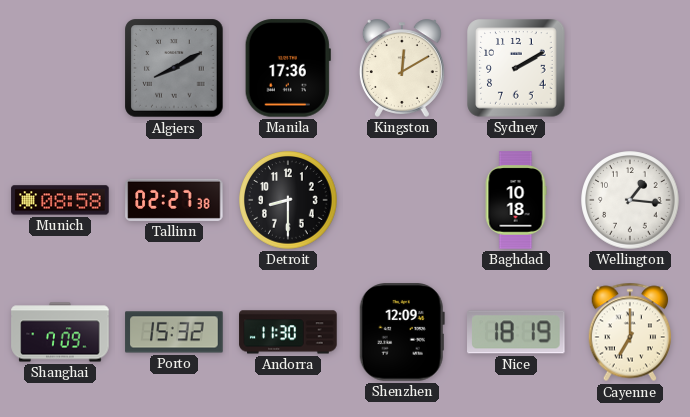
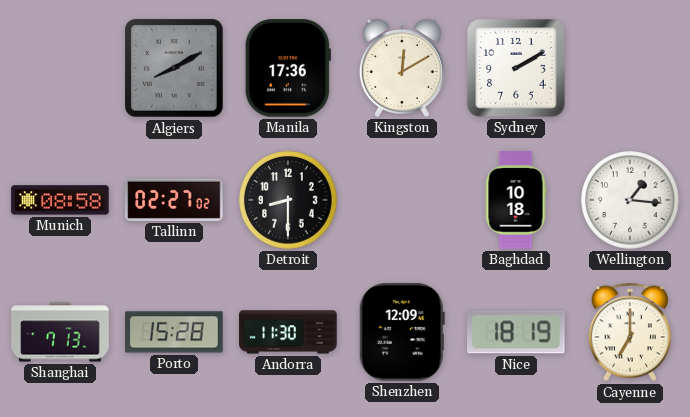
Tallinn: 02:27:38 -> 02:27:02
Shanghai: 7:09 -> 7:13
Porto: 15:32 -> 15:28
